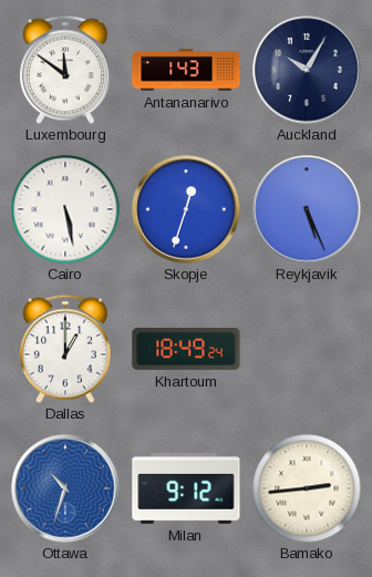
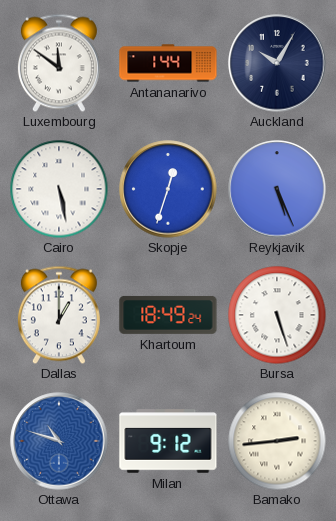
Antananarivo: 1:43 -> 1:44
Bursa: none -> 5:27
Ottawa: 10:33 -> 10:48
